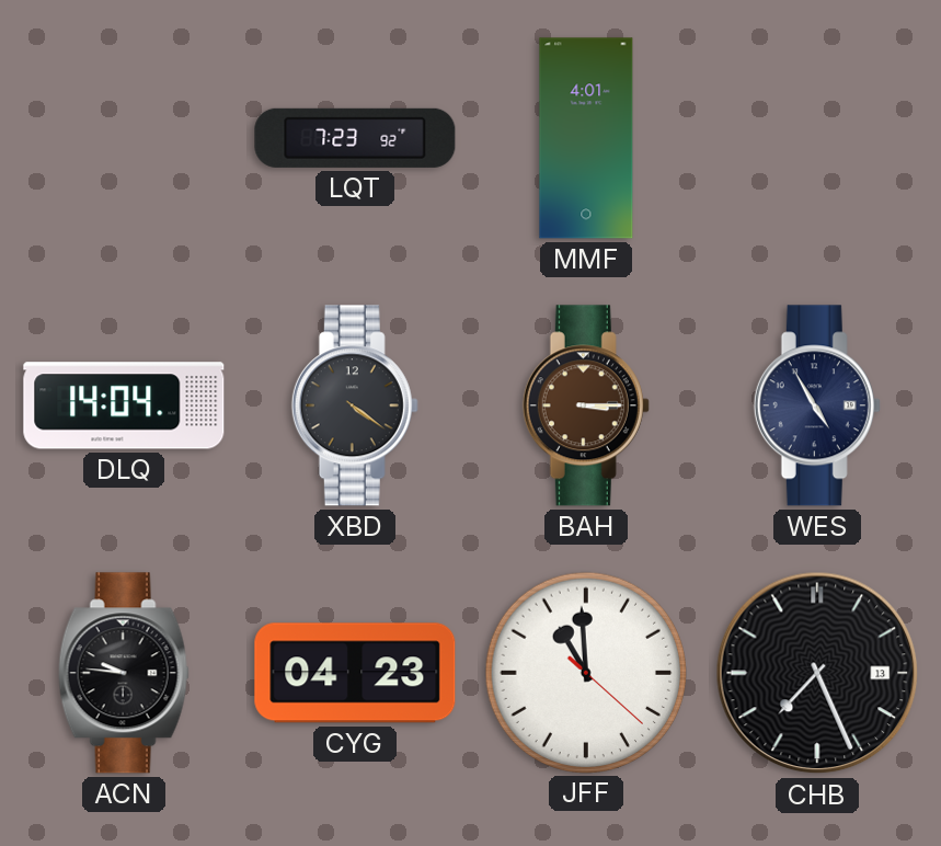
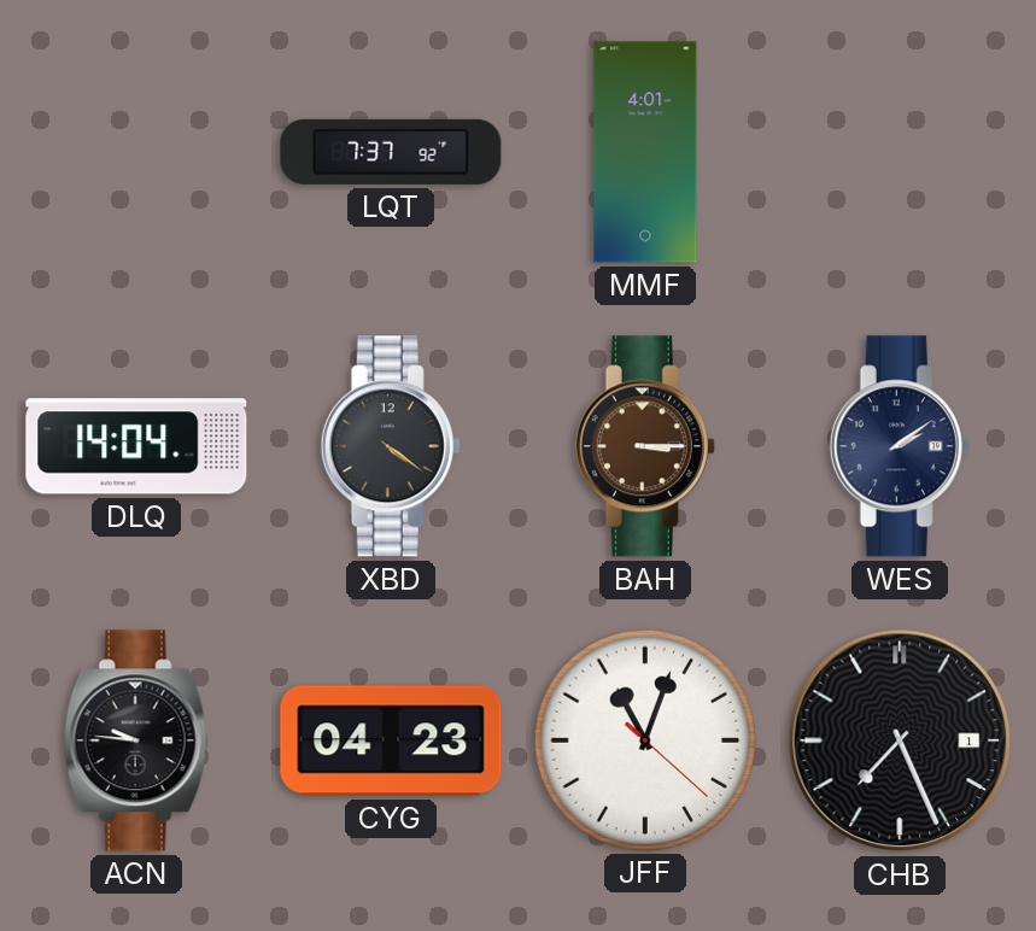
LQT: 7:23 -> 7:37
WES: 4:55 -> 2:09
JFF: 10:59 -> 11:03
CHB date: 13 -> 1
